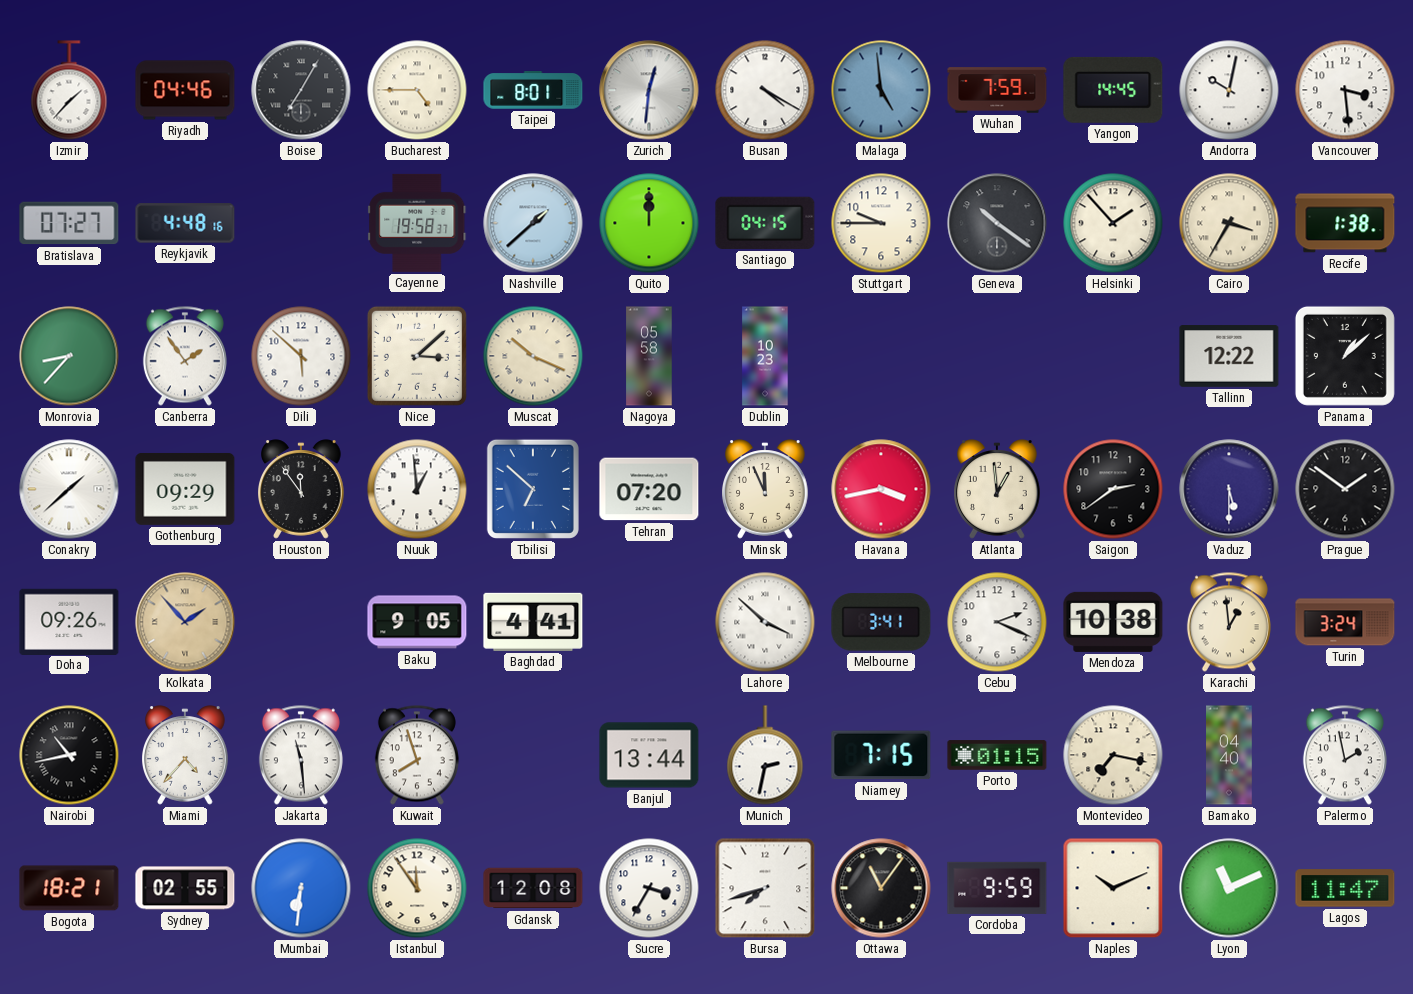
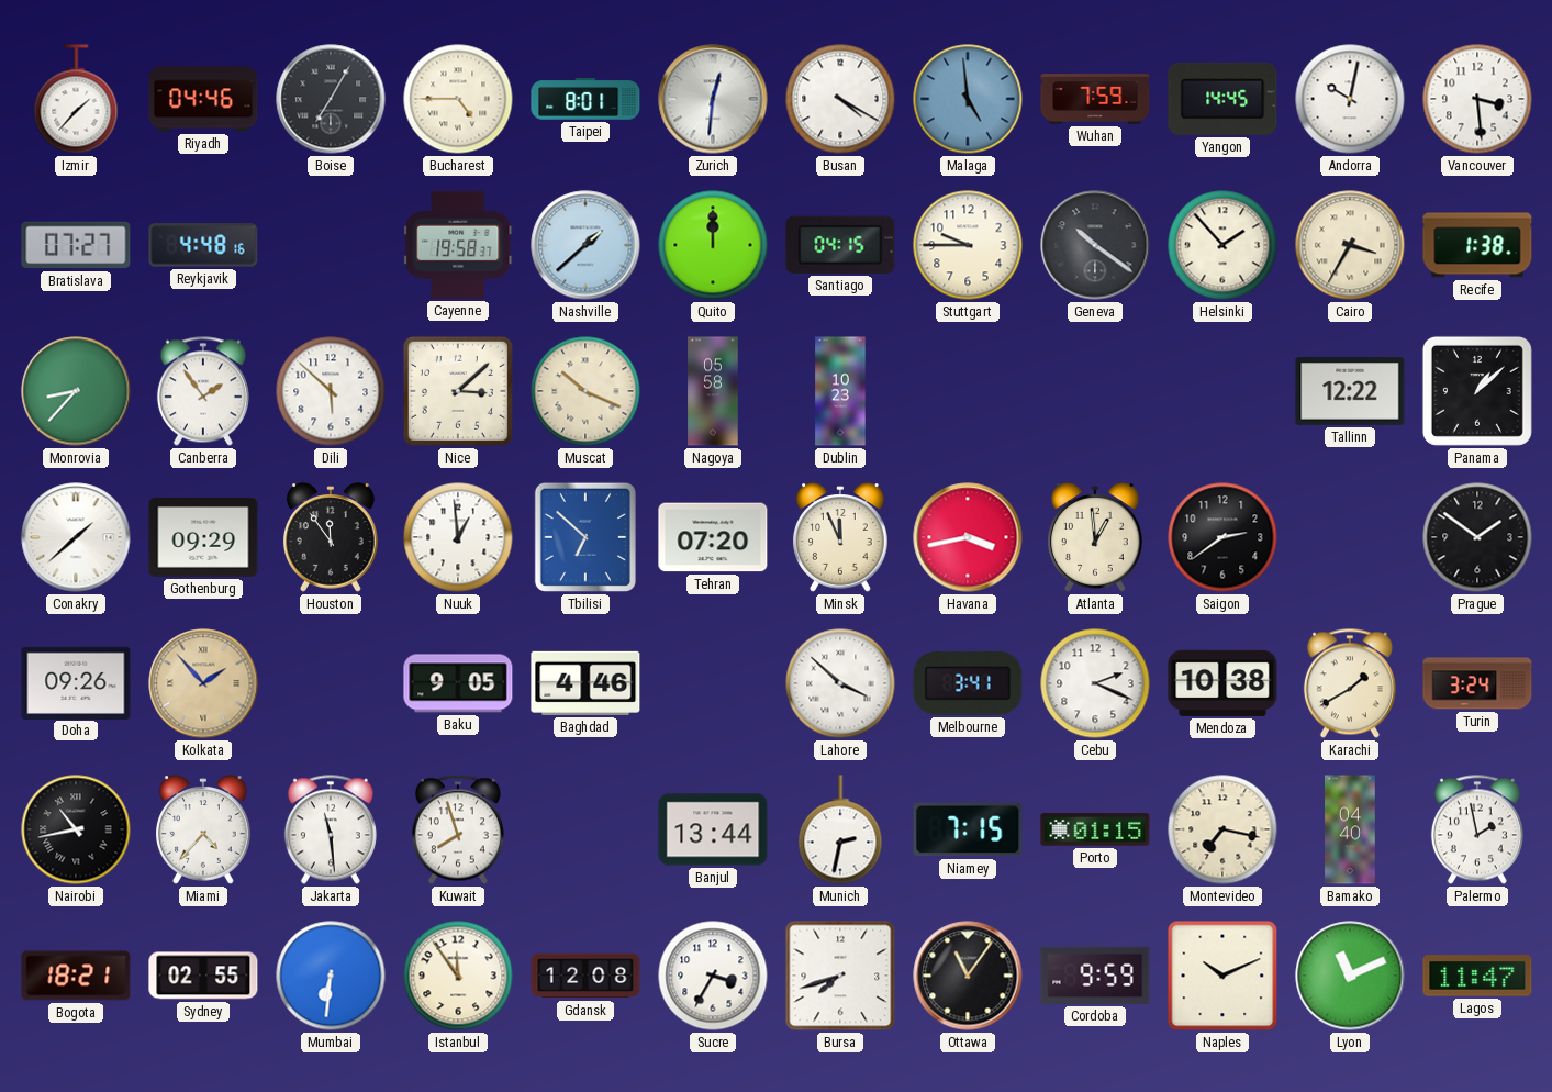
Vaduz: 5:30 -> none
Baghdad: 4:41 -> 4:46
Karachi: 12:59 -> 1:40
